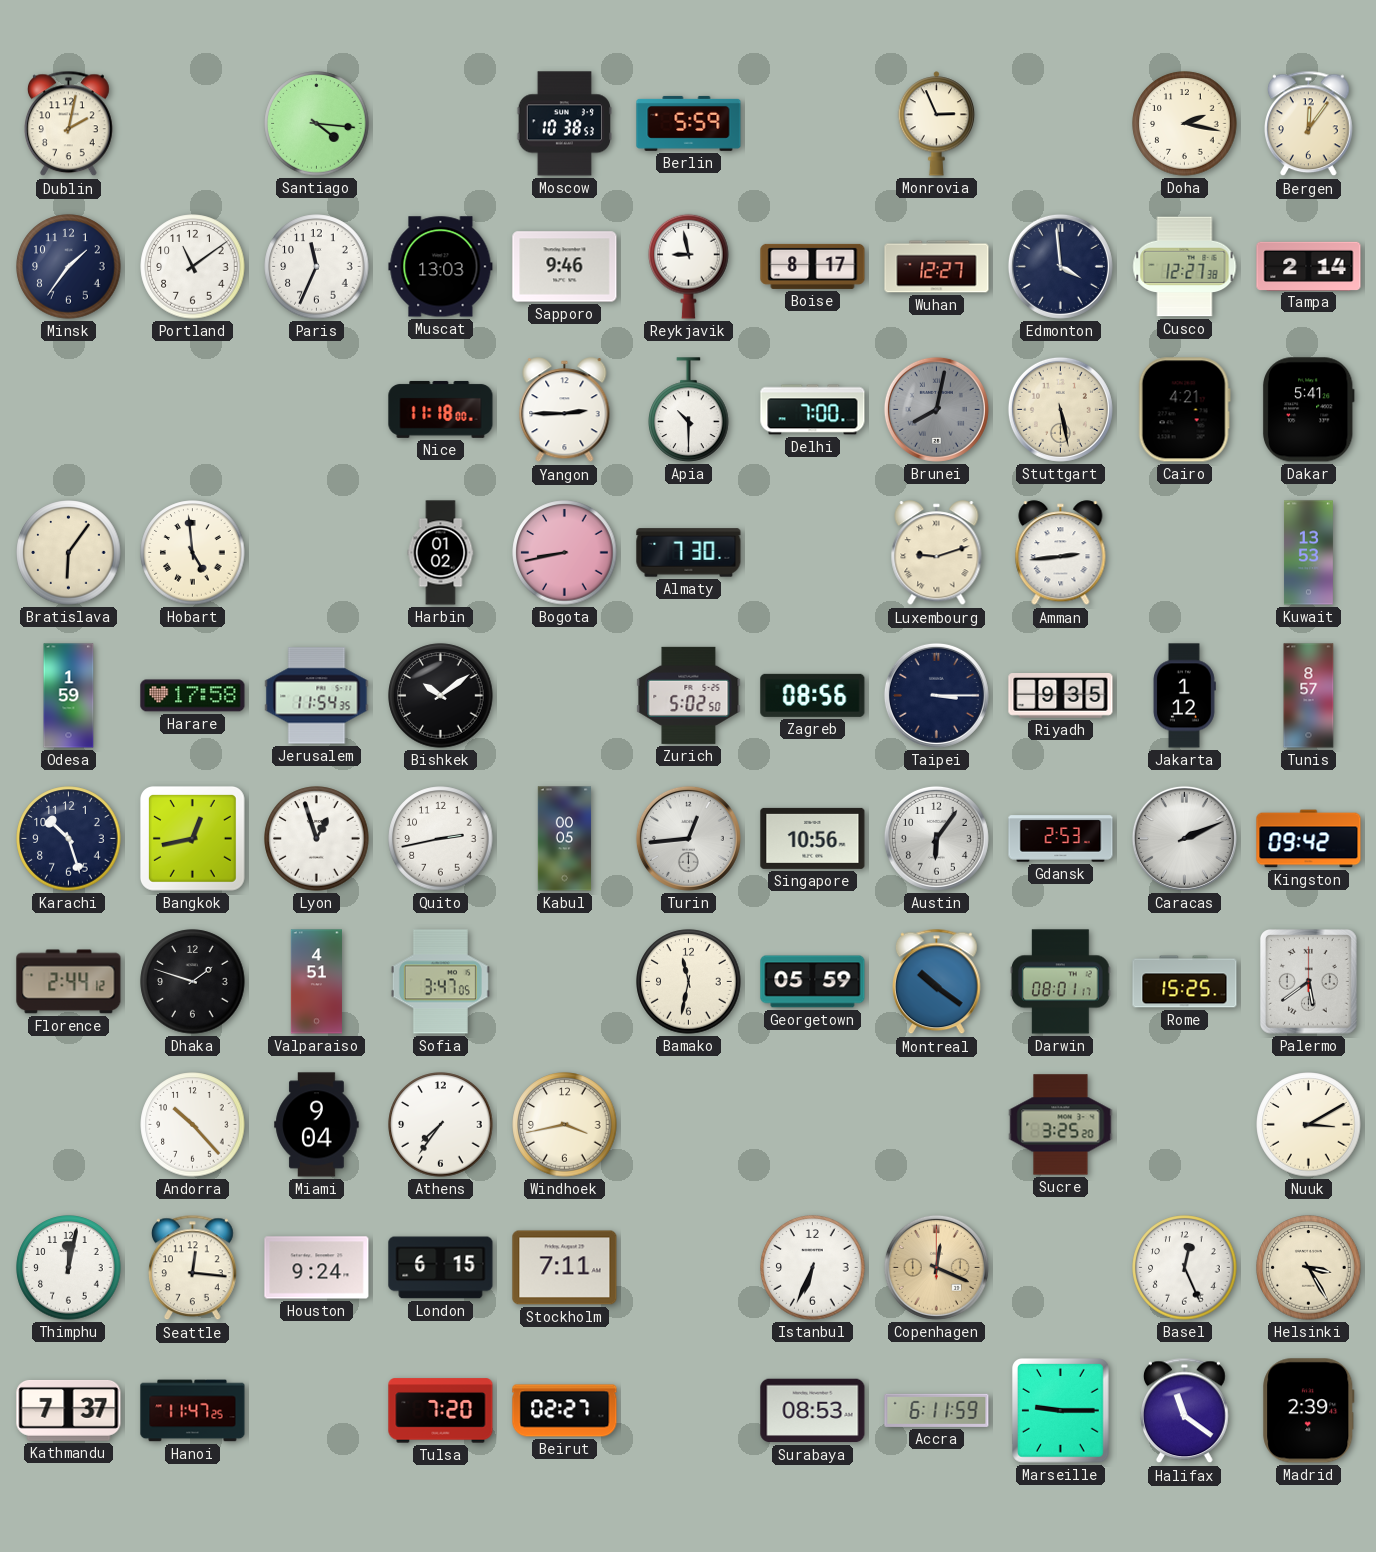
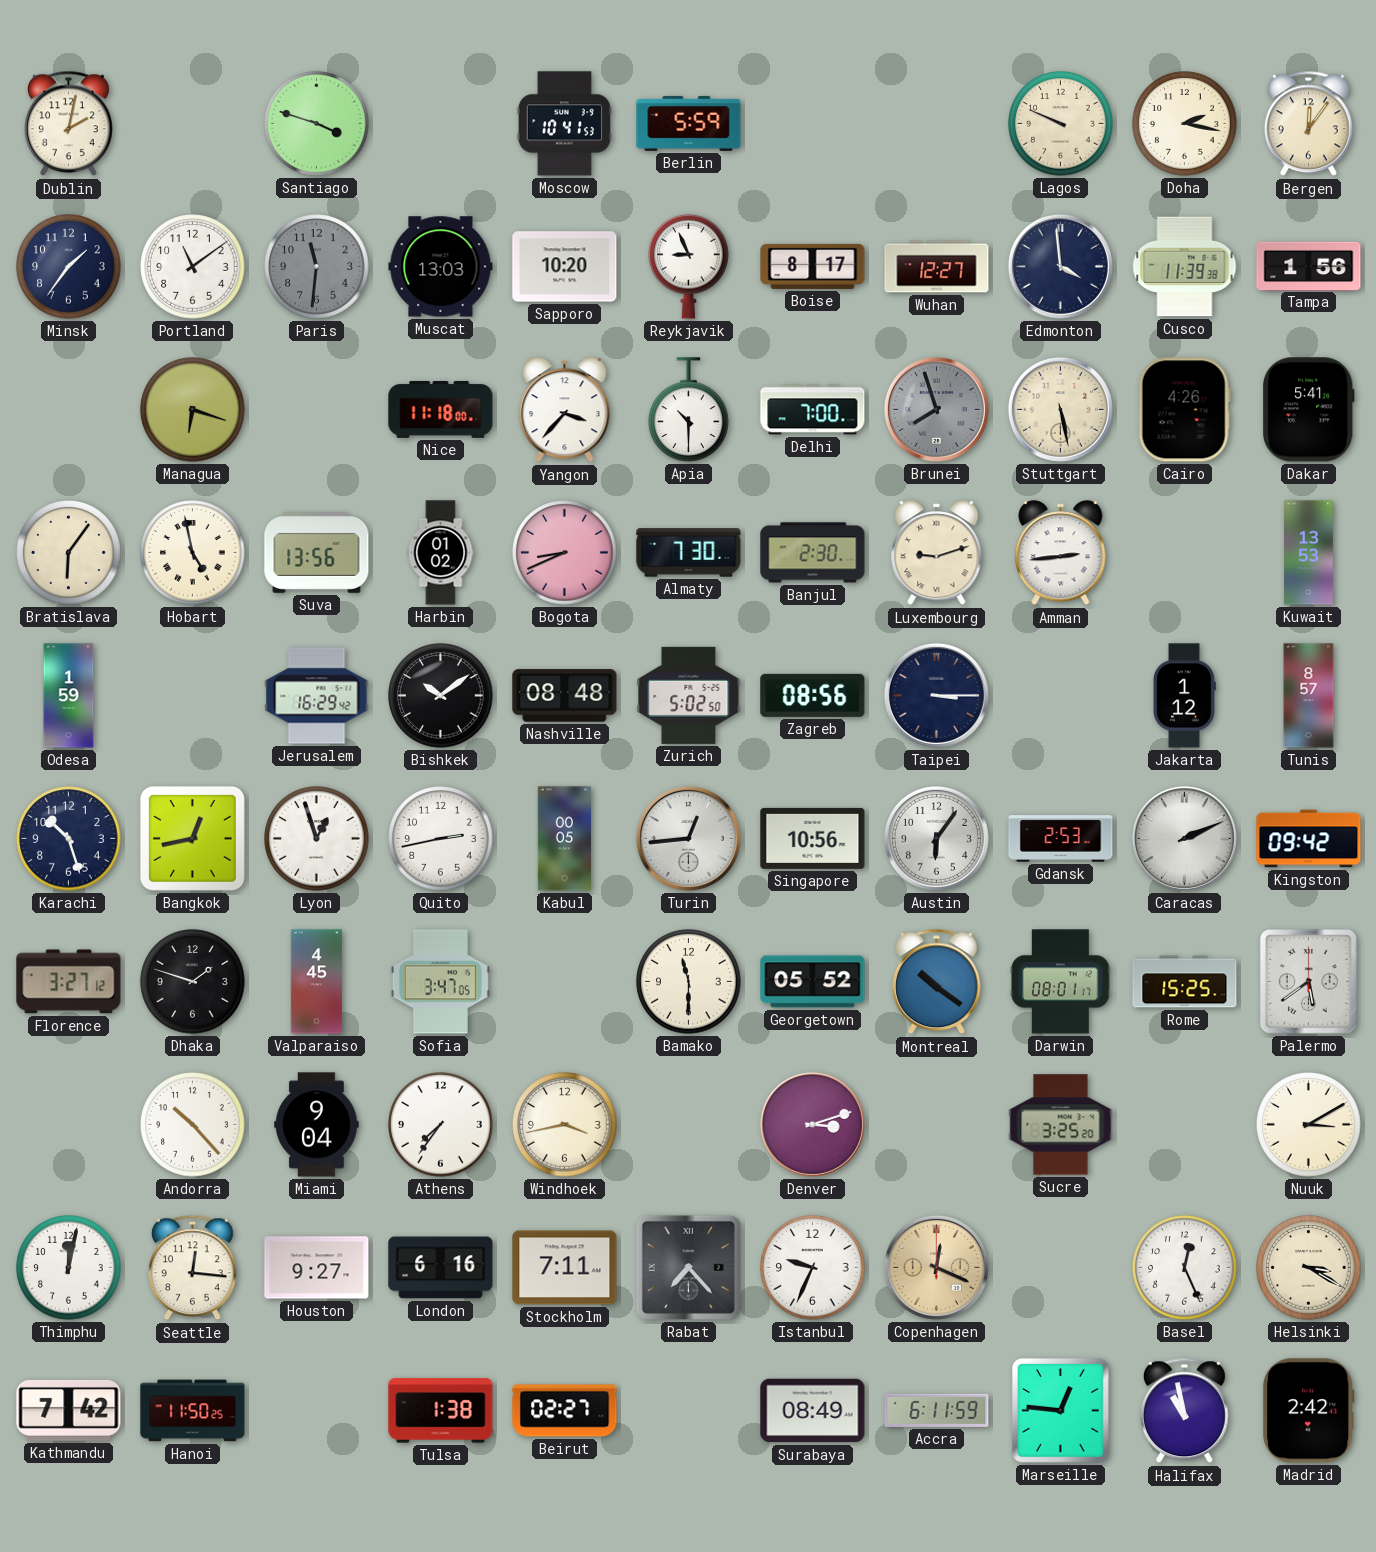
Santiago: 4:16 -> 3:48
Moscow: 10:38 -> 10:41
Monrovia: 2:56 -> none
Lagos: none -> 9:49
Paris: 11:34 -> 11:31
Paris dial: white -> grey
Sapporo: 9:46 -> 10:20
Reykjavik: 8:58 -> 8:56
Cusco: 12:27 -> 11:39
Tampa: 2:14 -> 1:56
Managua: none -> 6:18
Yangon: 2:45 -> 3:37
Brunei: 8:02 -> 7:57
Cairo: 4:21 -> 4:26
Hobart: 4:59 -> 4:58
Suva: none -> 13:56
Bogota: 8:43 -> 8:41
Banjul: none -> 2:30
Harare: 17:58 -> none
Jerusalem: 11:54 -> 16:29
Nashville: none -> 08:48
Riyadh: 9:35 -> none
Florence: 2:44 -> 3:27
Valparaiso: 4:51 -> 4:45
Bamako: 11:32 -> 11:30
Georgetown: 05:59 -> 05:52
Denver: none -> 3:12
Houston: 9:24 -> 9:27
London: 6:15 -> 6:16
Rabat: none -> 7:23
Istanbul: 6:34 -> 9:34
Helsinki: 3:25 -> 3:20
Kathmandu: 7:37 -> 7:42
Hanoi: 11:47 -> 11:50
Tulsa: 7:20 -> 1:38
Surabaya: 08:53 -> 08:49
Marseille: 9:15 -> 12:46
Halifax: 11:21 -> 10:58
Madrid: 2:39 -> 2:42
